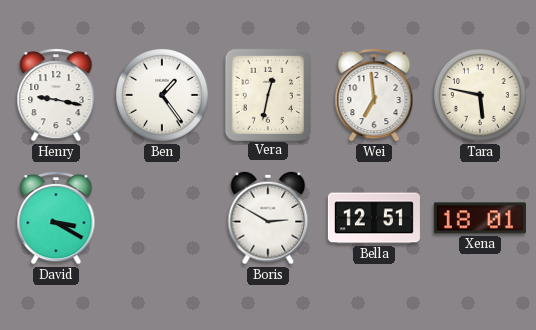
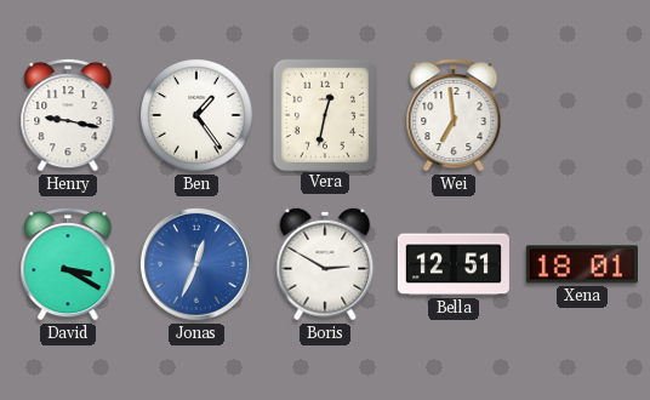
Tara: 5:47 -> none
Jonas: none -> 12:34
